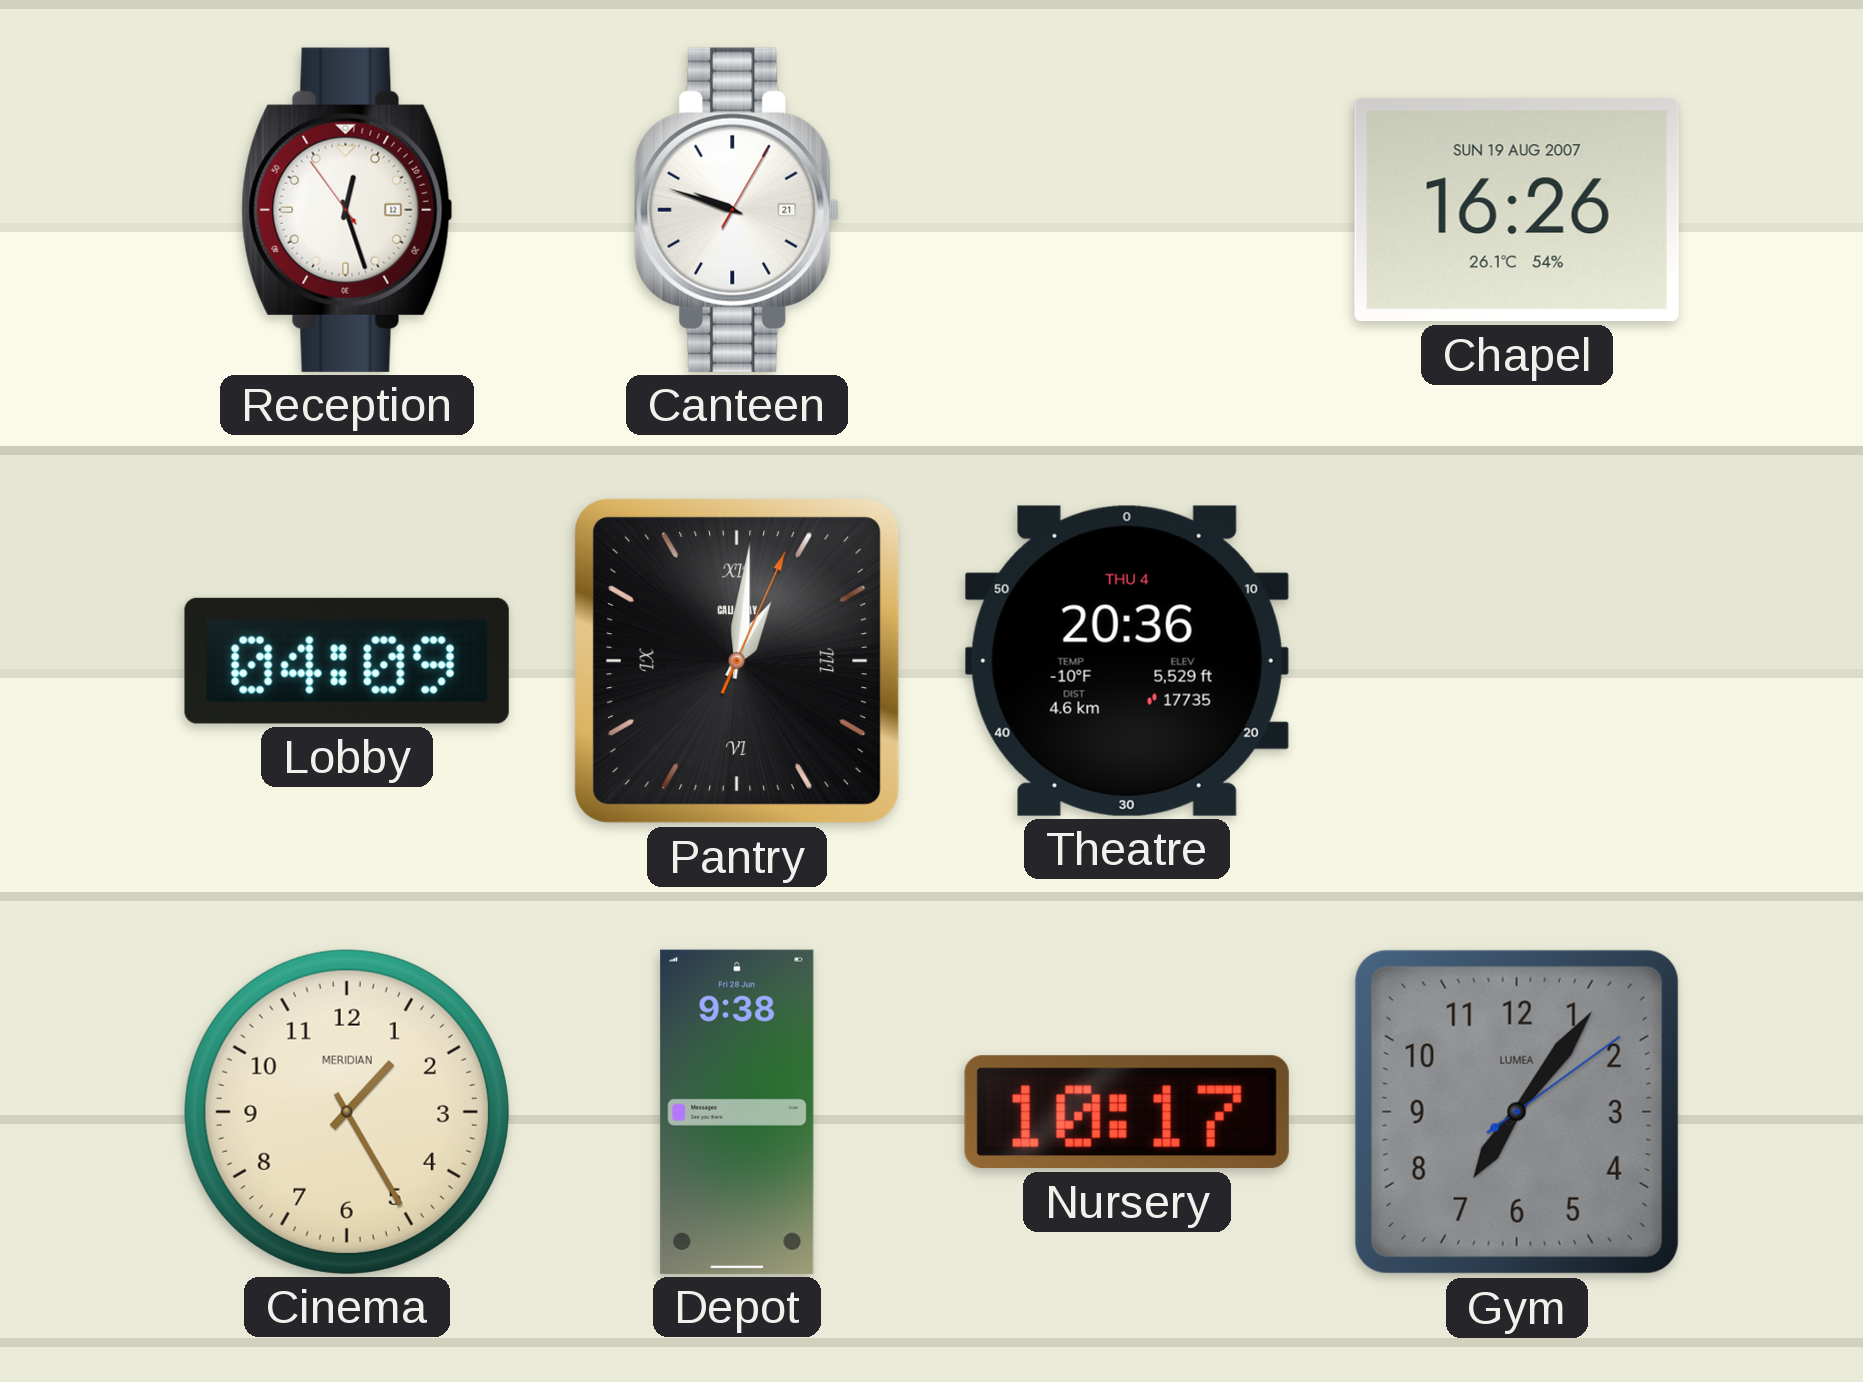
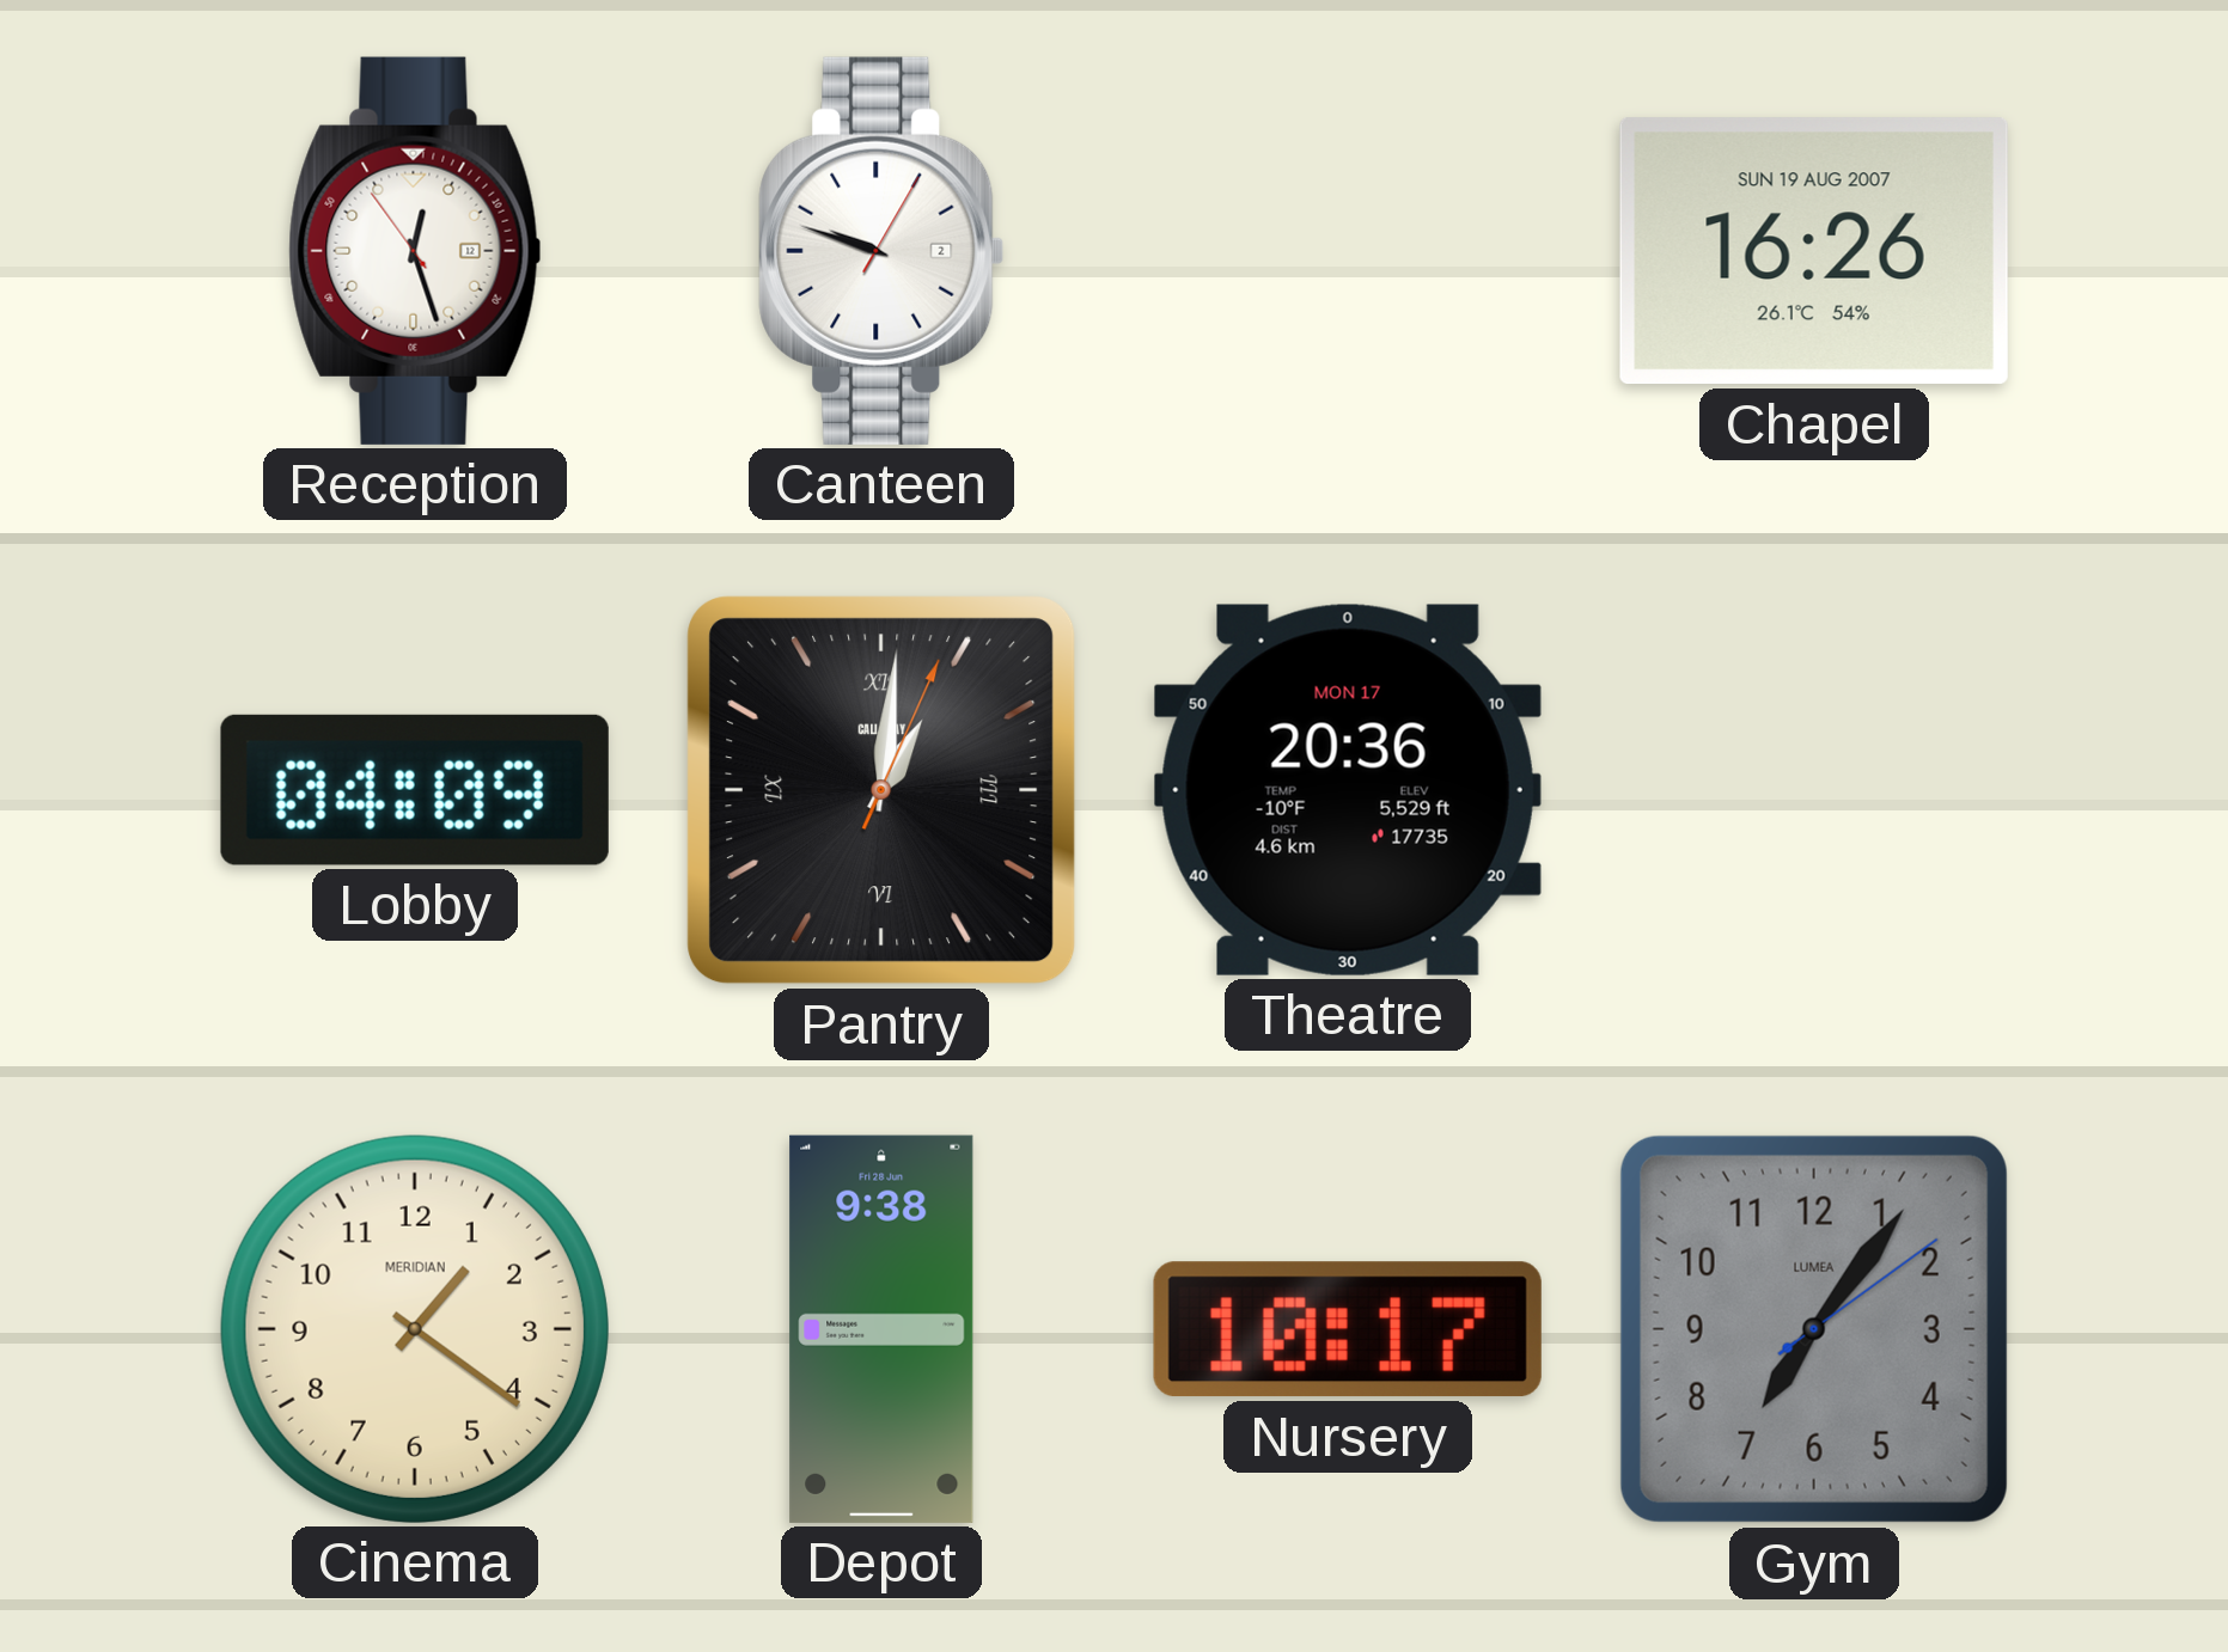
Canteen date: 21 -> 2
Theatre date: THU 4 -> MON 17
Cinema: 1:25 -> 1:21
